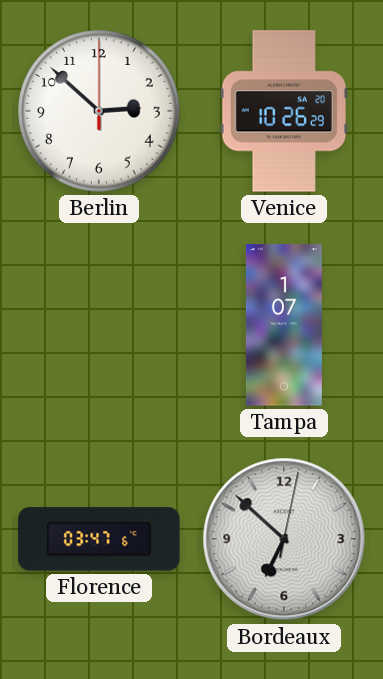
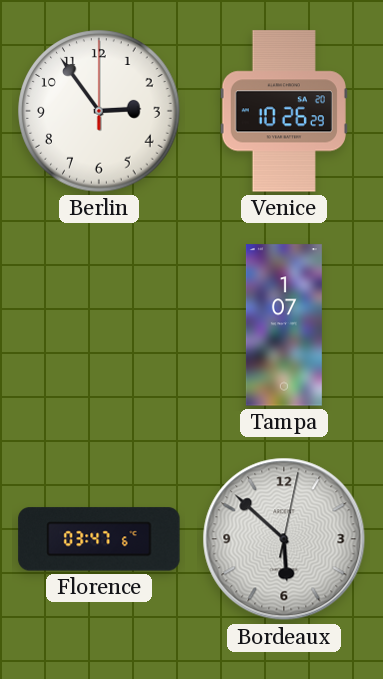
Berlin: 2:52 -> 2:54
Bordeaux: 6:52 -> 5:52
